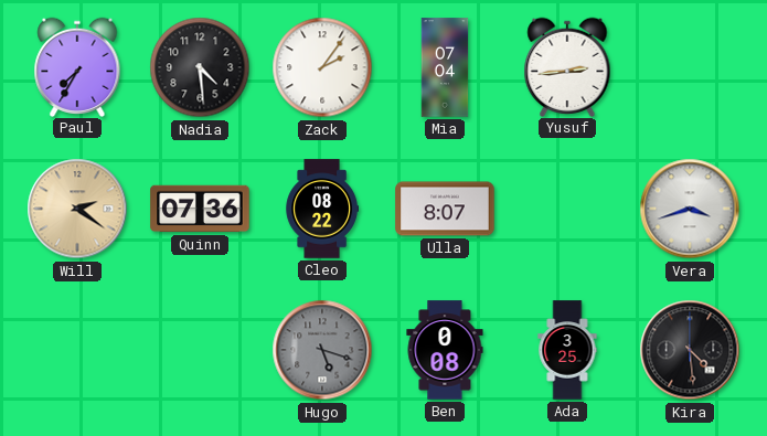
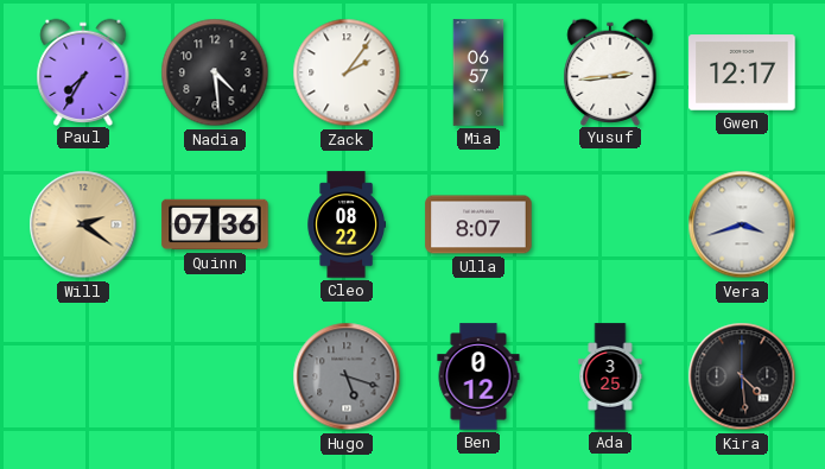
Mia: 07:04 -> 06:57
Gwen: none -> 12:17
Ben: 0:08 -> 0:12
